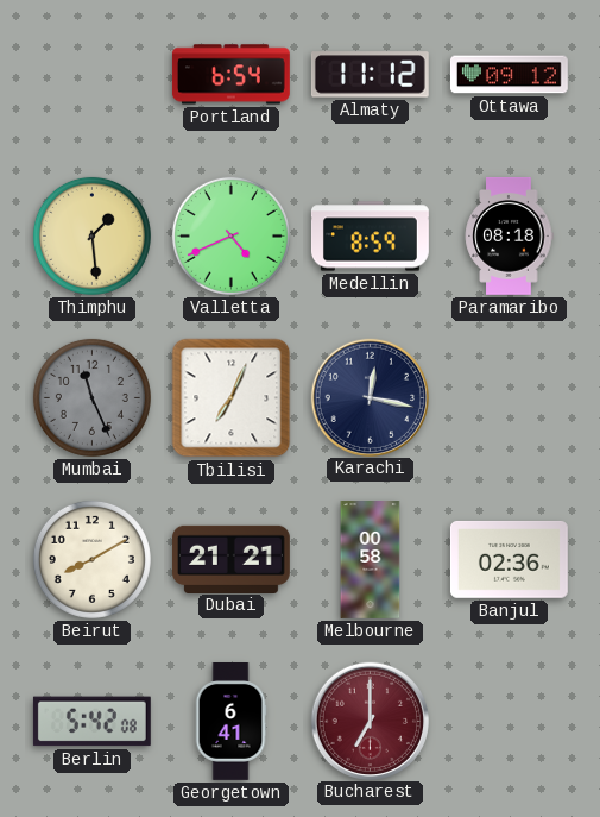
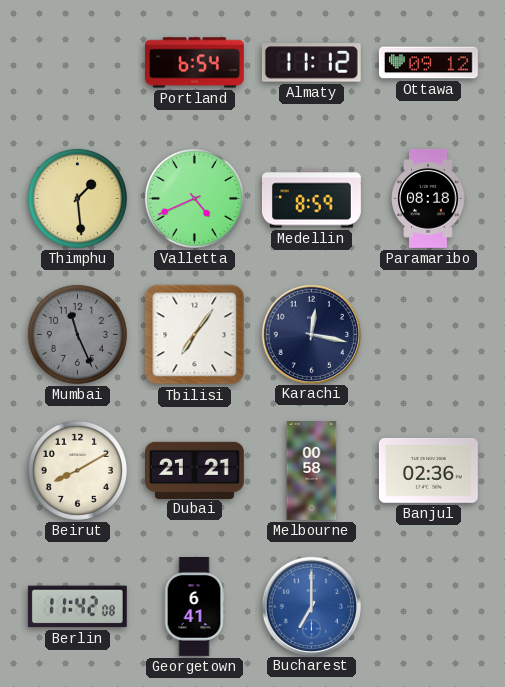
Tbilisi: 7:04 -> 7:06
Berlin: 5:42 -> 11:42
Bucharest dial: burgundy -> blue
